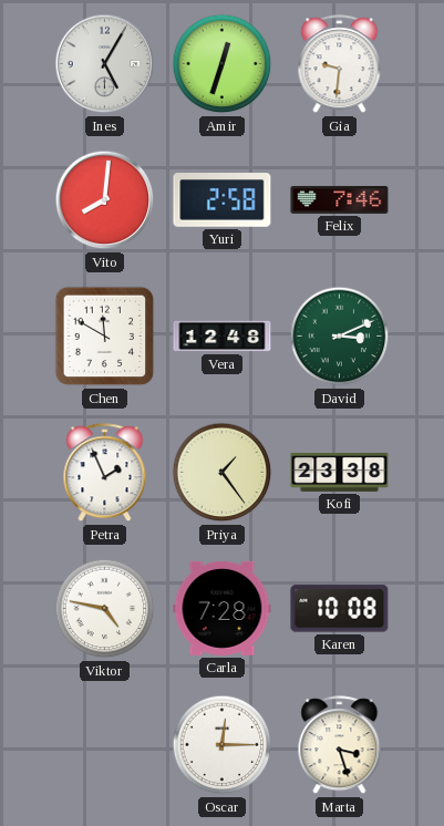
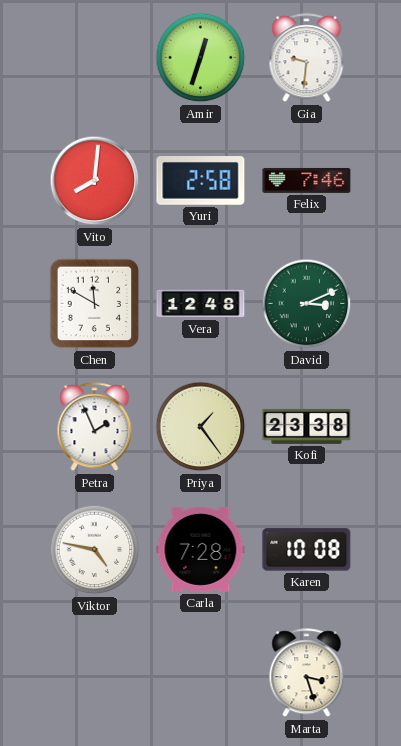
Ines: 5:05 -> none
Oscar: 12:15 -> none
